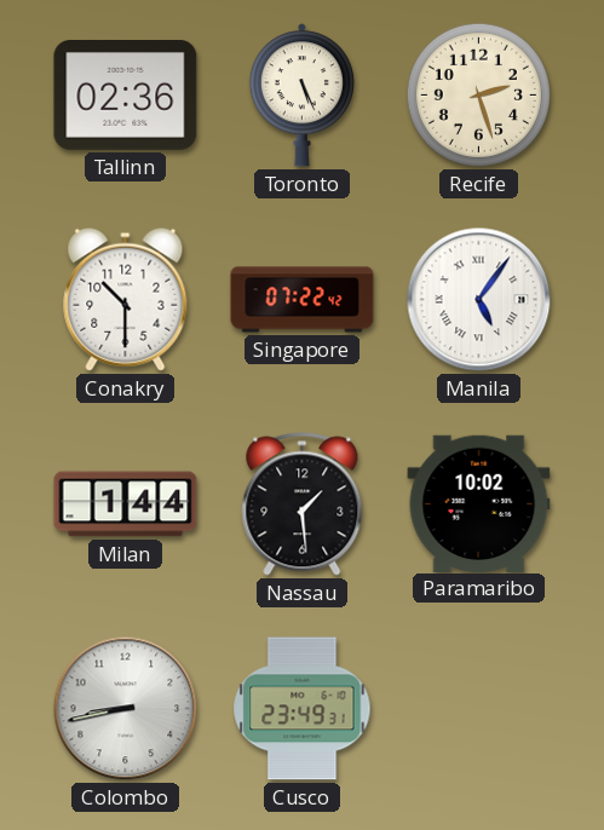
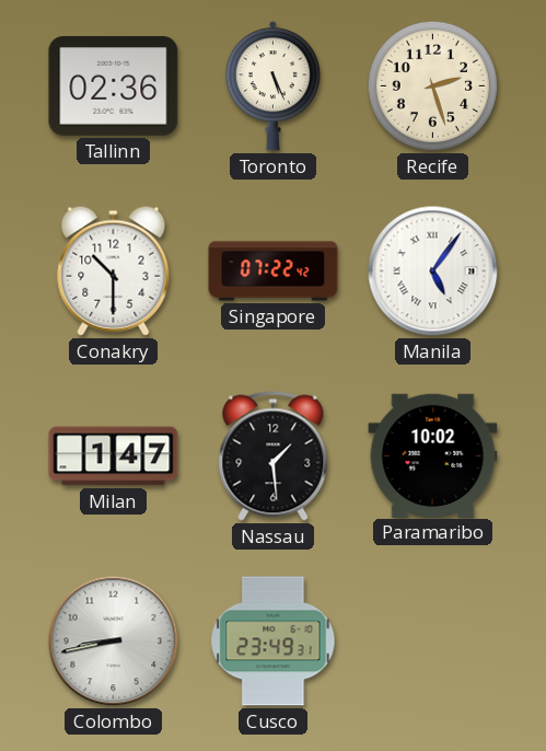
Milan: 1:44 -> 1:47
